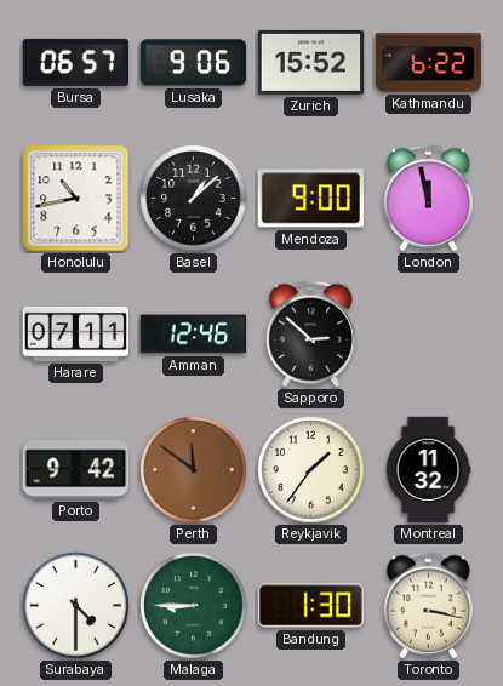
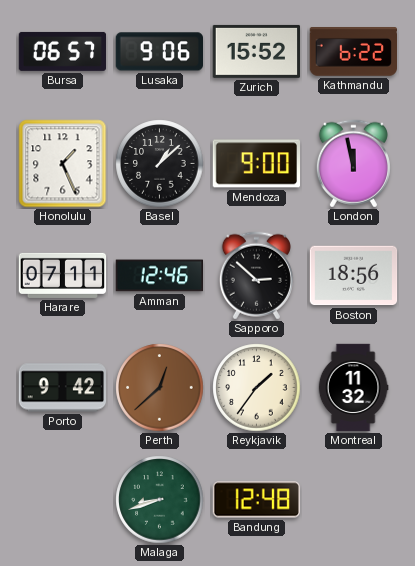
Honolulu: 10:43 -> 1:26
Boston: none -> 18:56
Perth: 11:51 -> 12:38
Surabaya: 4:30 -> none
Malaga: 8:45 -> 8:42
Bandung: 1:30 -> 12:48
Toronto: 3:17 -> none
